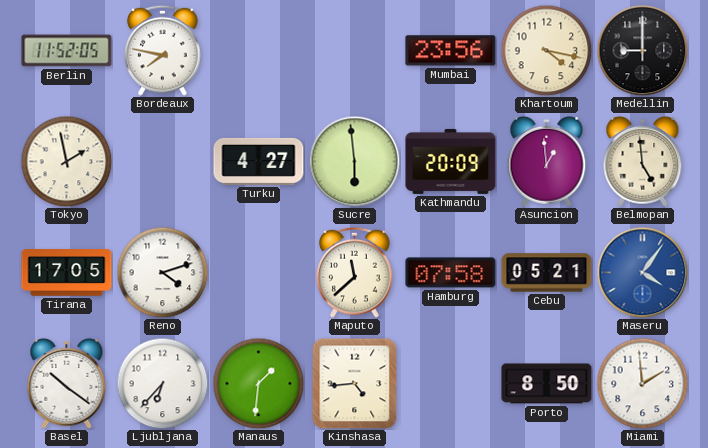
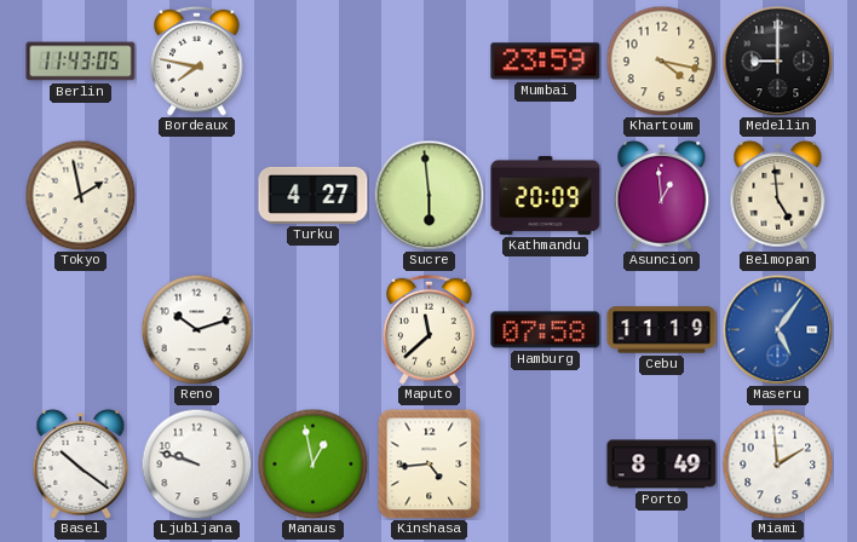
Berlin: 11:52 -> 11:43
Mumbai: 23:56 -> 23:59
Tirana: 17:05 -> none
Reno: 4:12 -> 10:12
Cebu: 05:21 -> 11:19
Maseru: 4:06 -> 5:06
Ljubljana: 6:37 -> 9:48
Manaus: 1:31 -> 12:58
Porto: 8:50 -> 8:49
